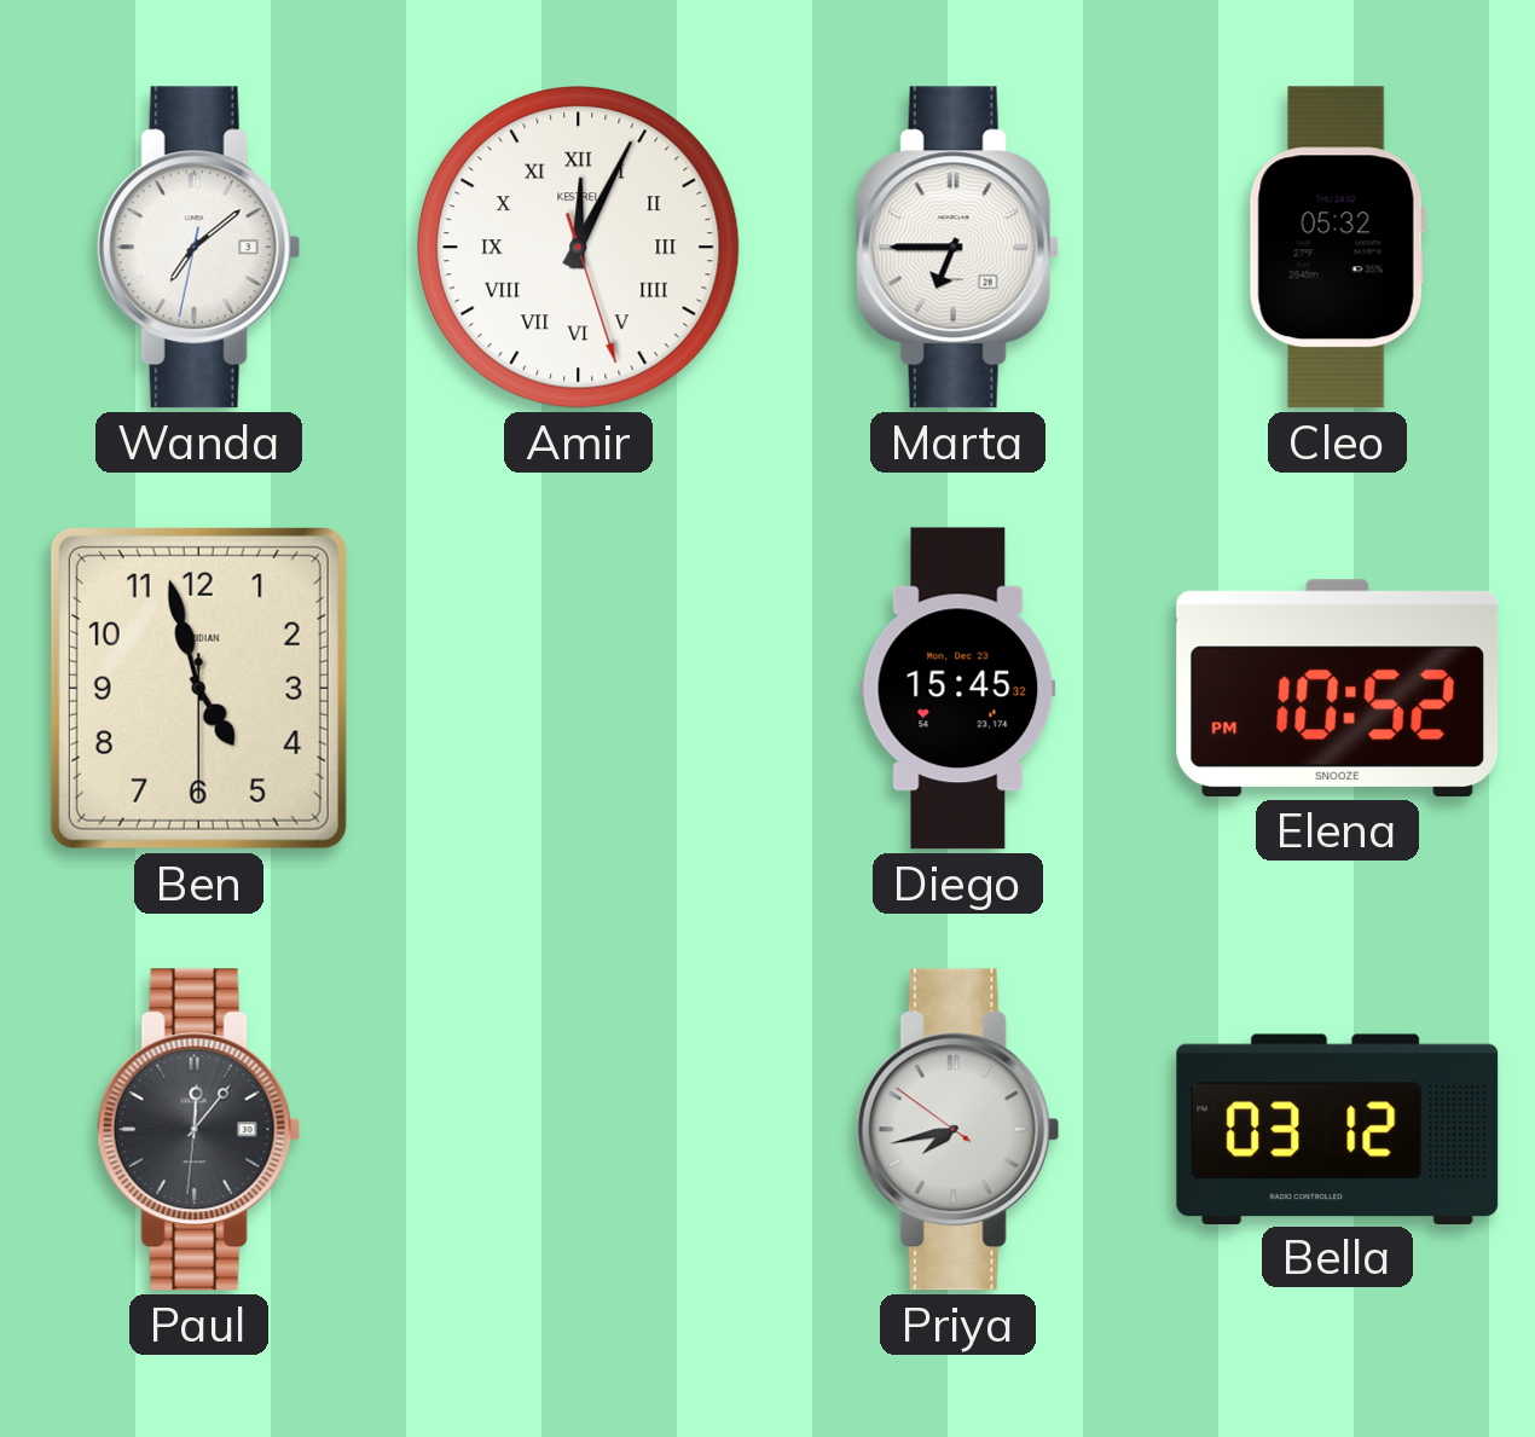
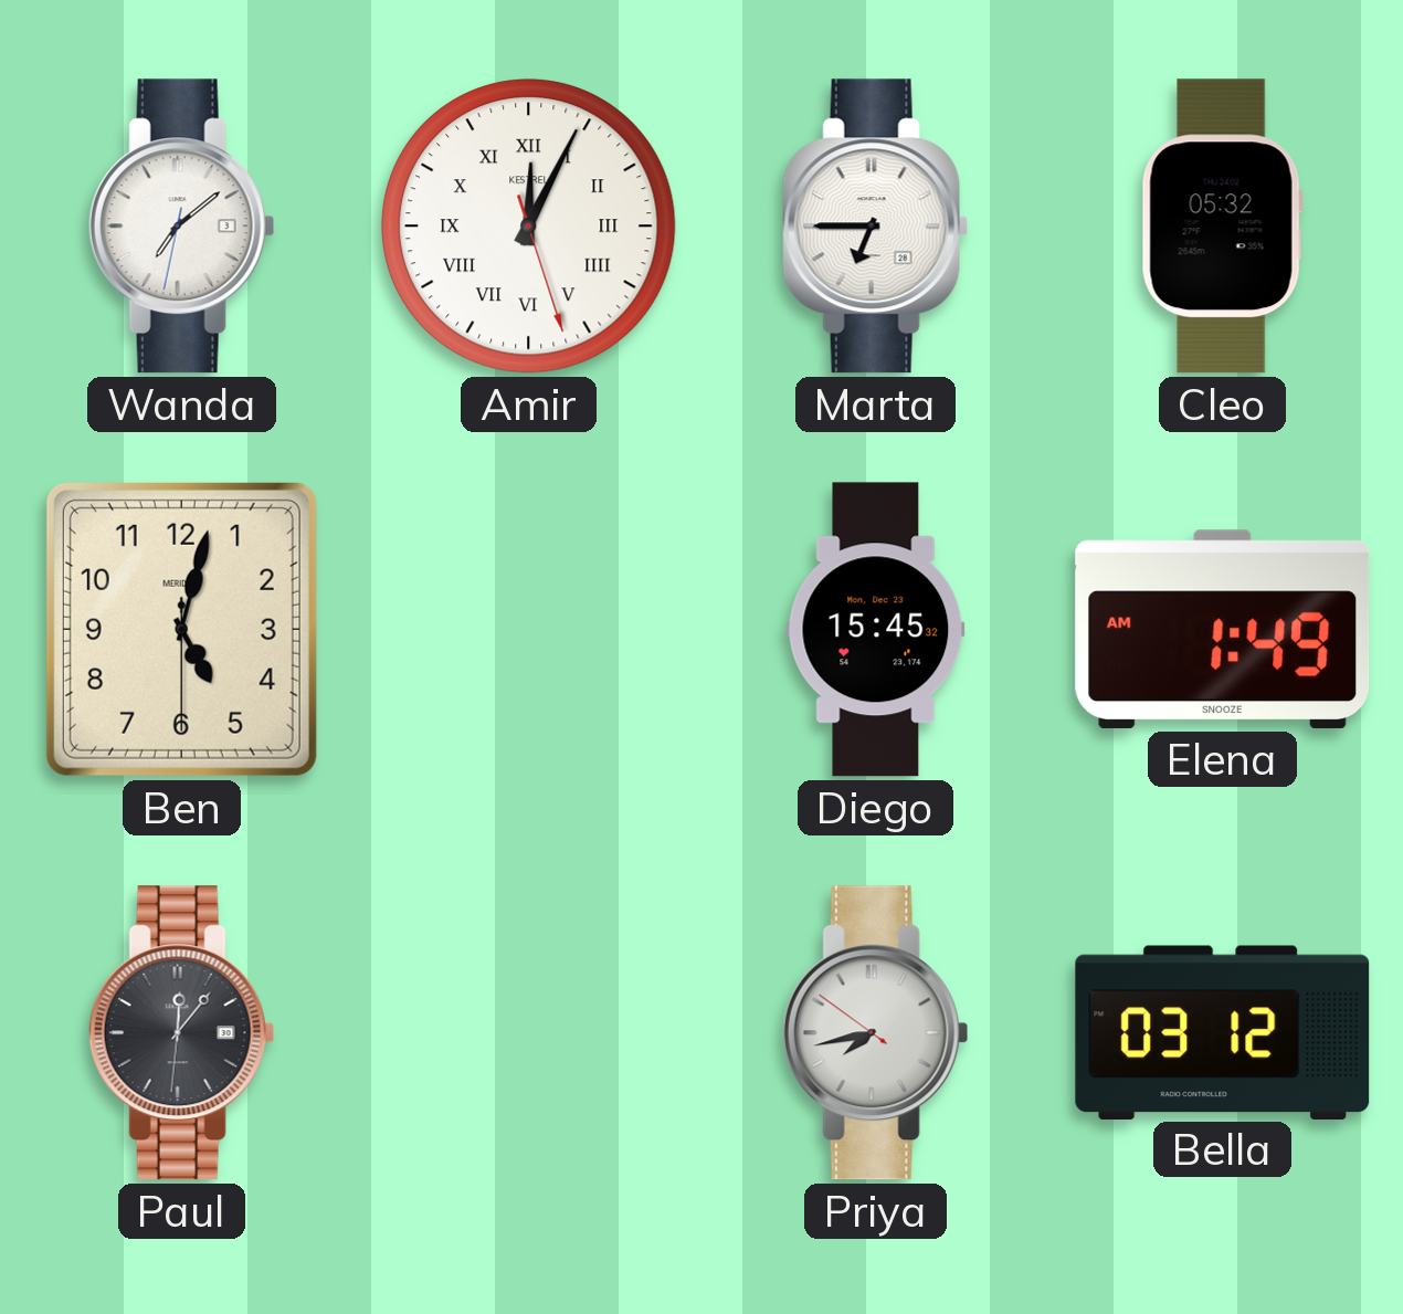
Ben: 4:57 -> 5:02
Elena: 10:52 -> 1:49
